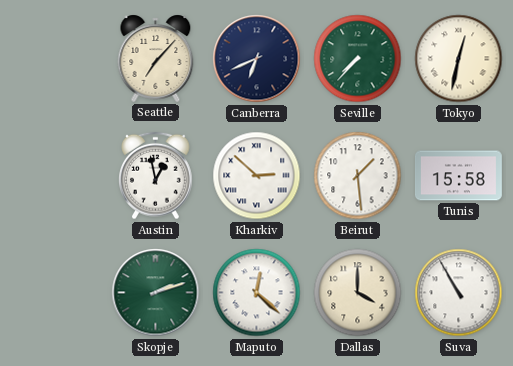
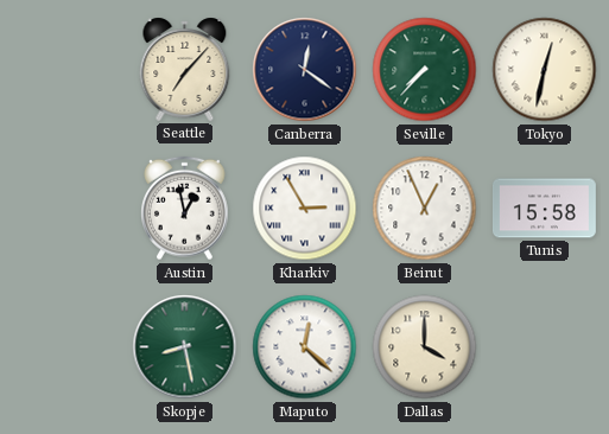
Canberra: 6:41 -> 12:21
Kharkiv: 2:52 -> 2:55
Beirut: 1:29 -> 12:56
Skopje: 2:12 -> 8:28
Suva: 10:55 -> none
